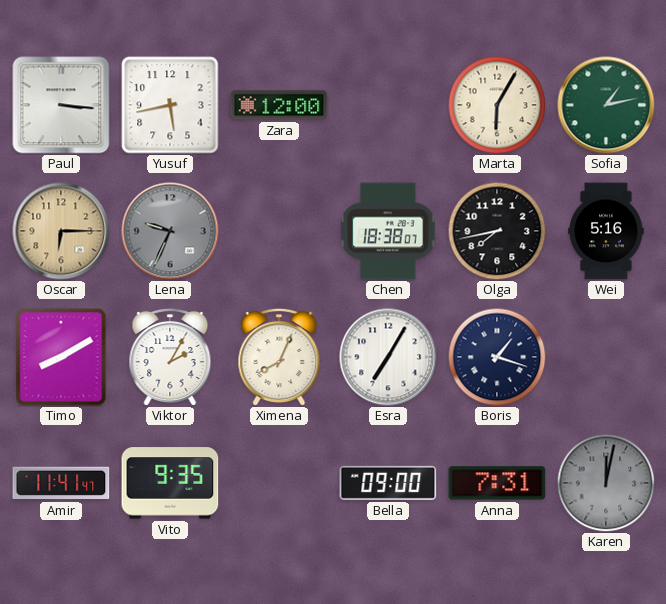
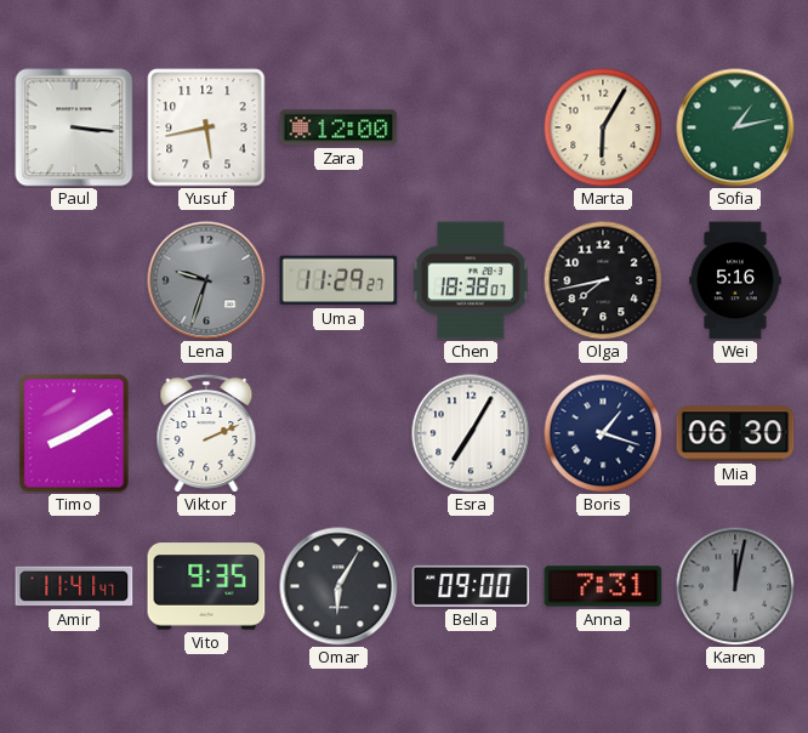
Oscar: 6:15 -> none
Lena: 9:34 -> 9:33
Uma: none -> 11:29
Viktor: 2:05 -> 2:11
Ximena: 8:04 -> none
Mia: none -> 06:30
Omar: none -> 6:05
